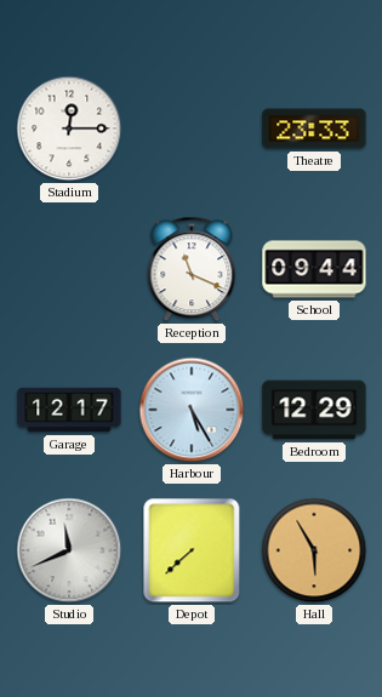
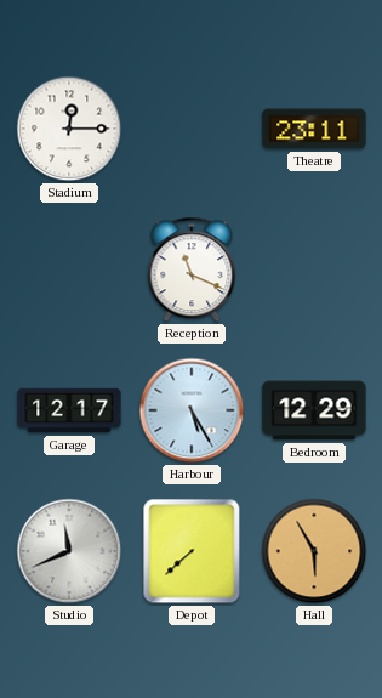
Theatre: 23:33 -> 23:11
School: 09:44 -> none
